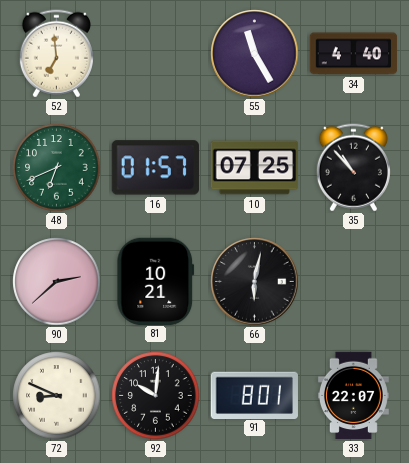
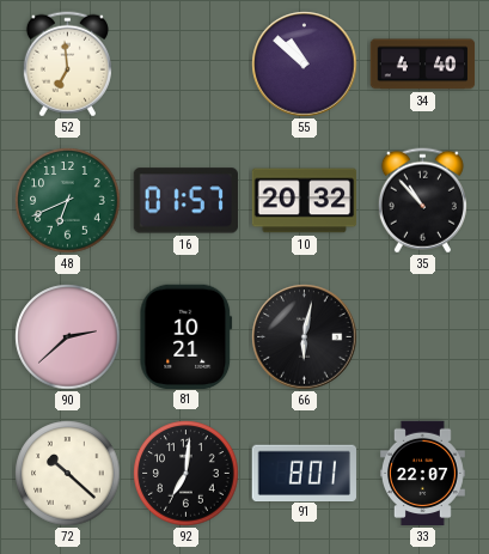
55: 11:25 -> 10:52
10: 07:25 -> 20:32
72: 8:49 -> 10:22
92: 10:01 -> 7:01
